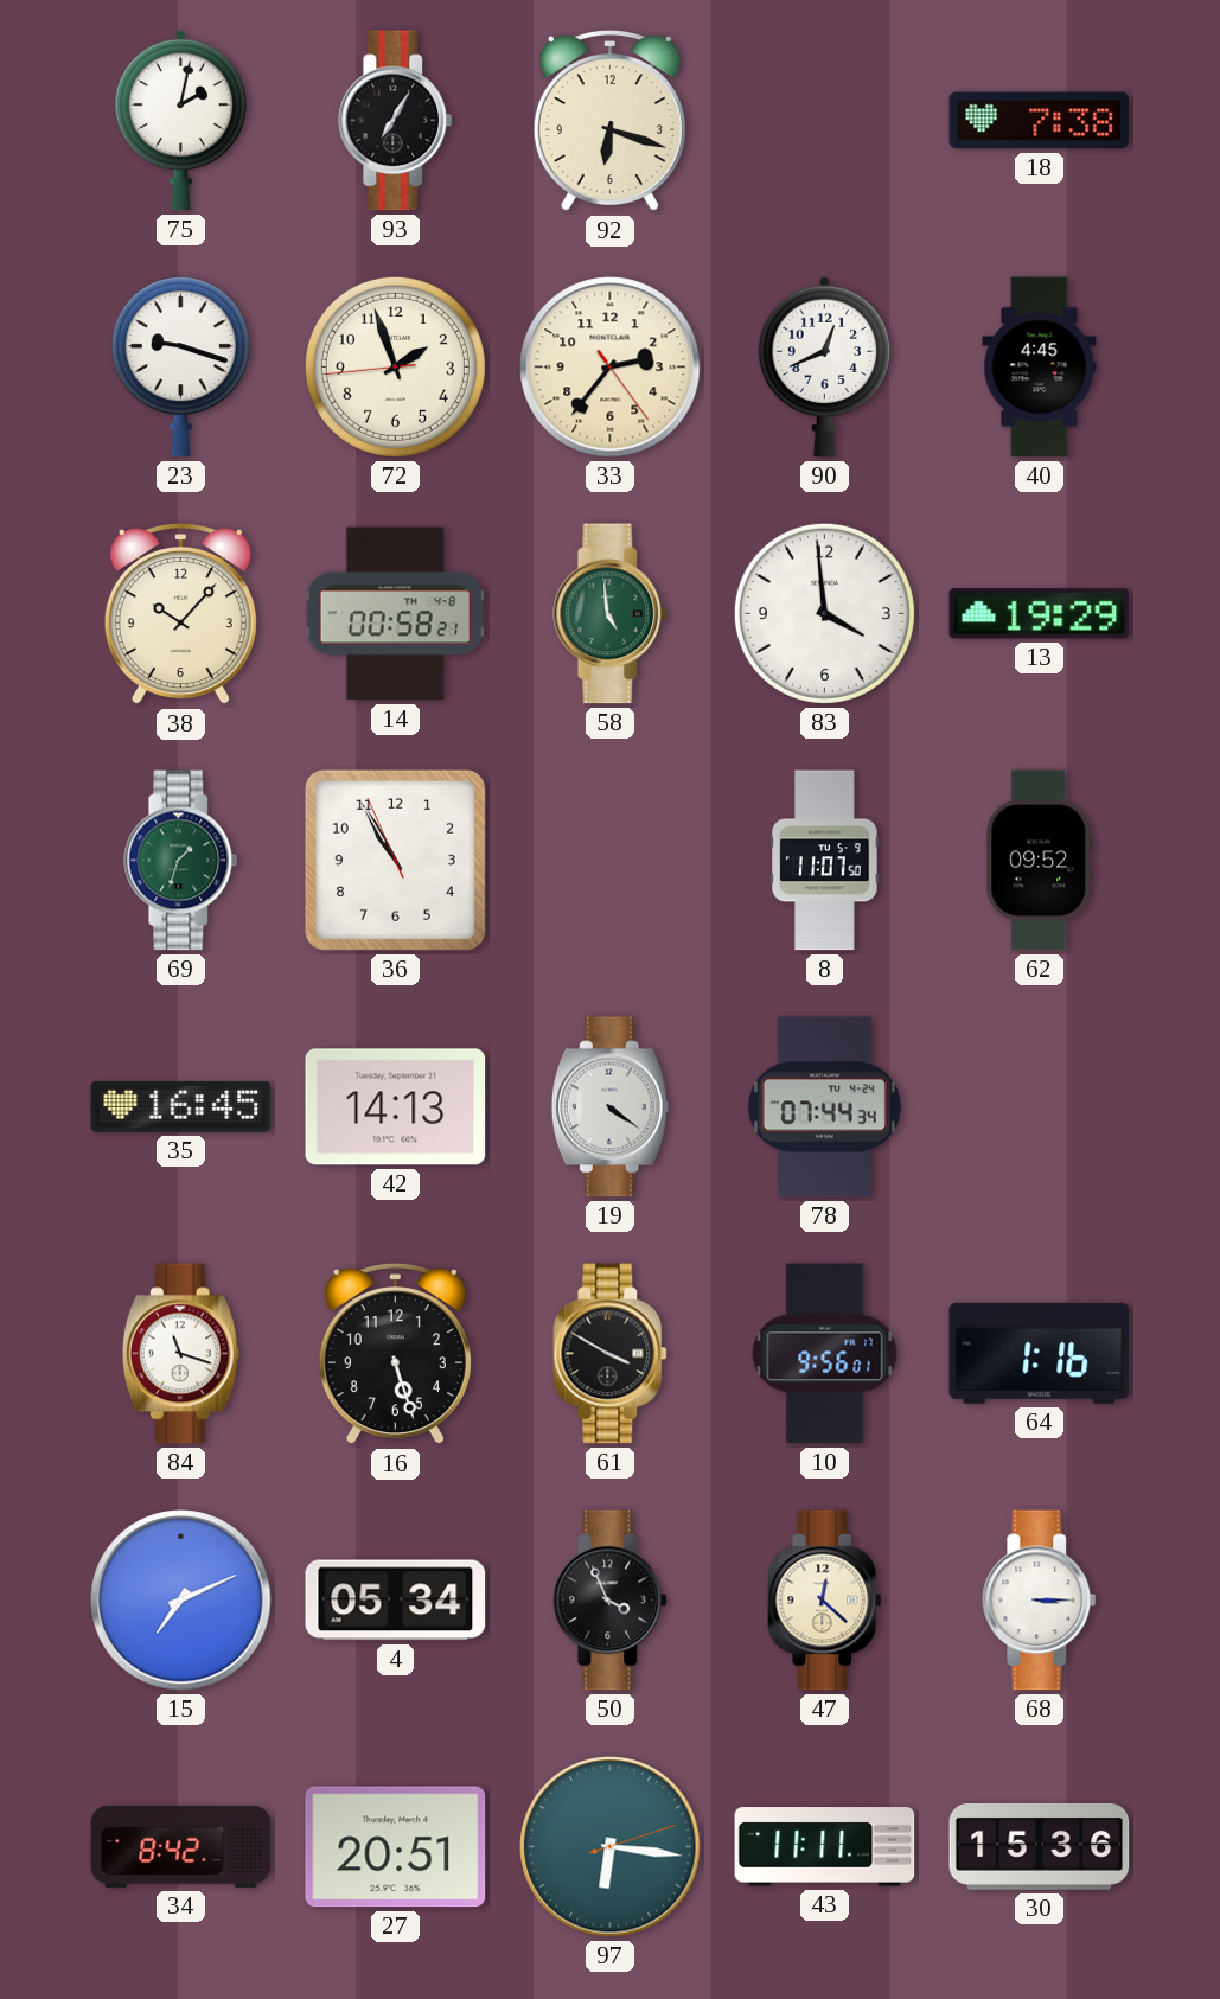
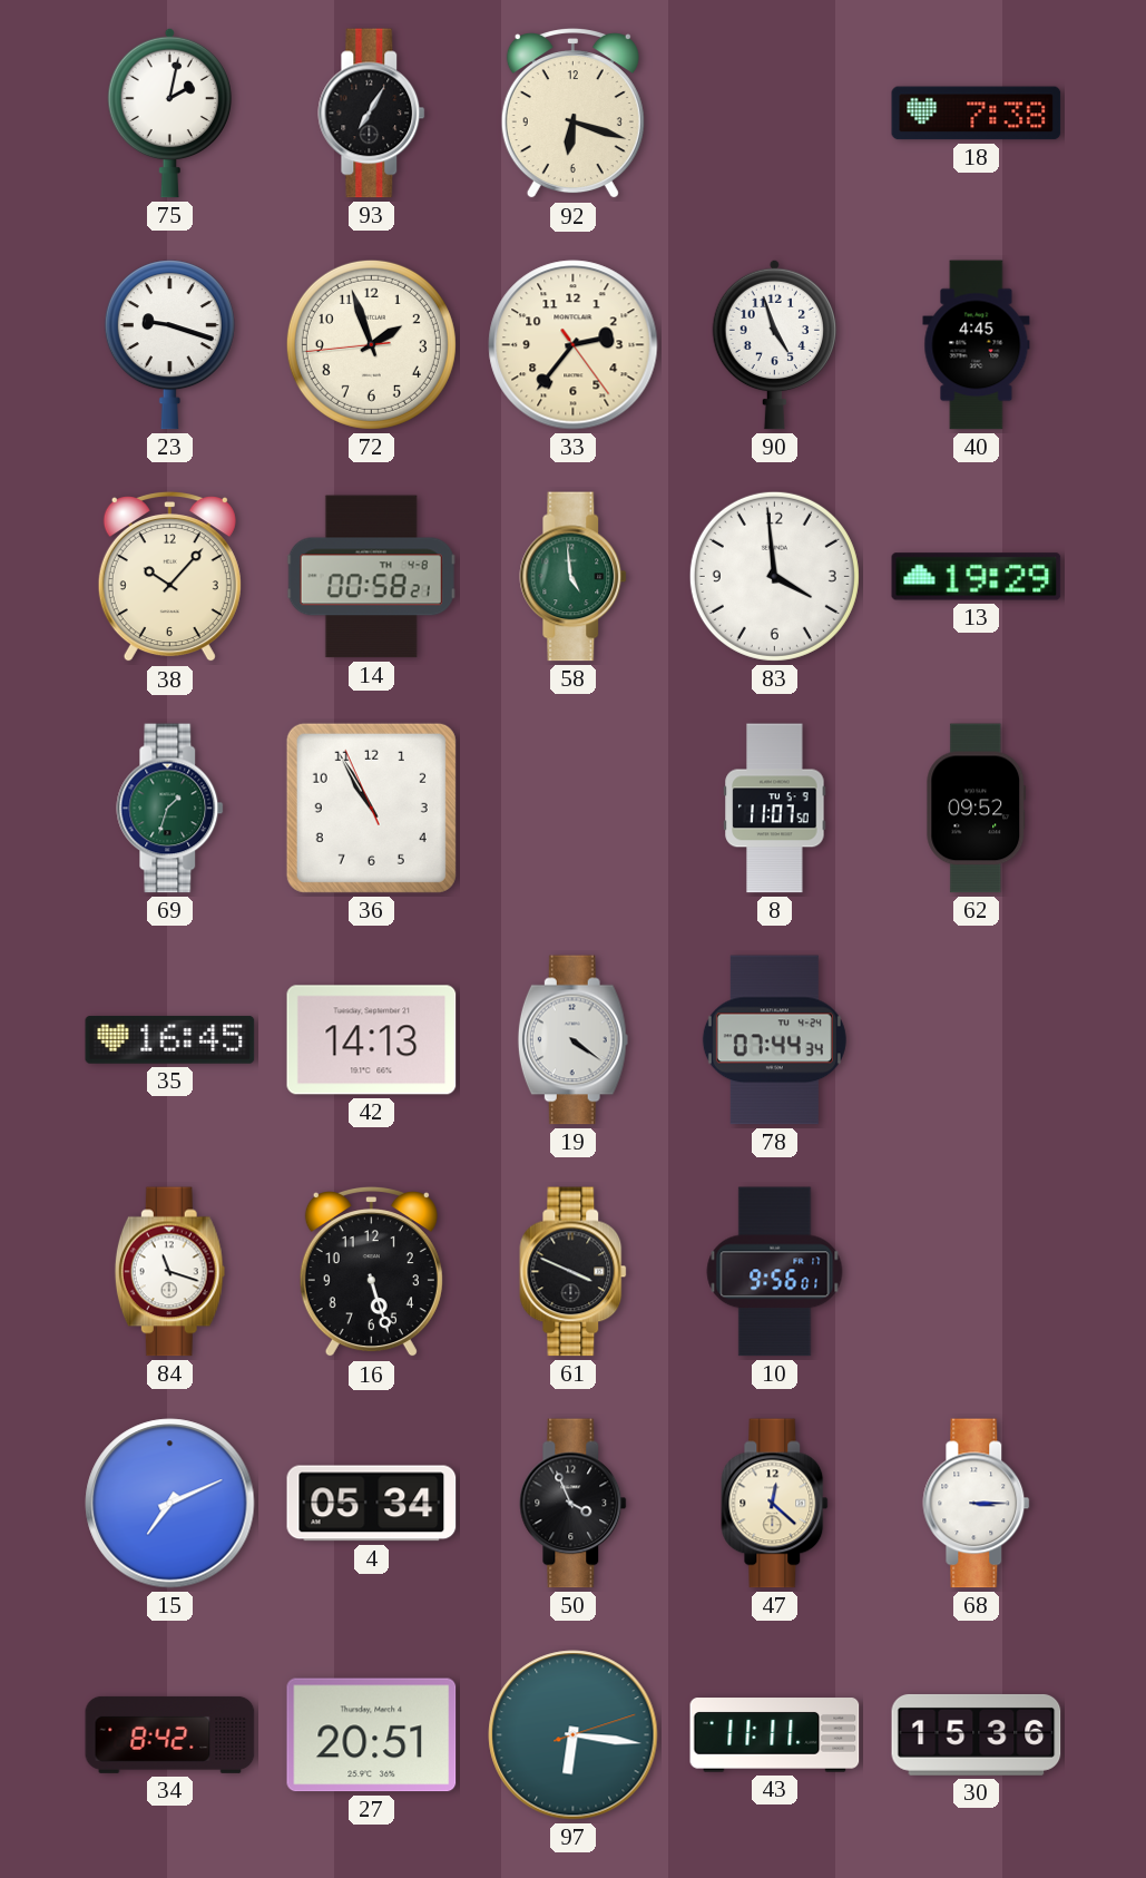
90: 12:41 -> 4:57
61: 3:50 -> 3:49
64: 1:16 -> none
